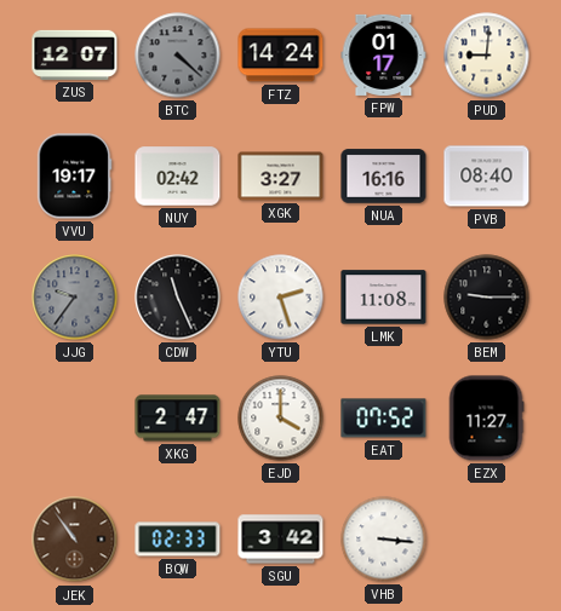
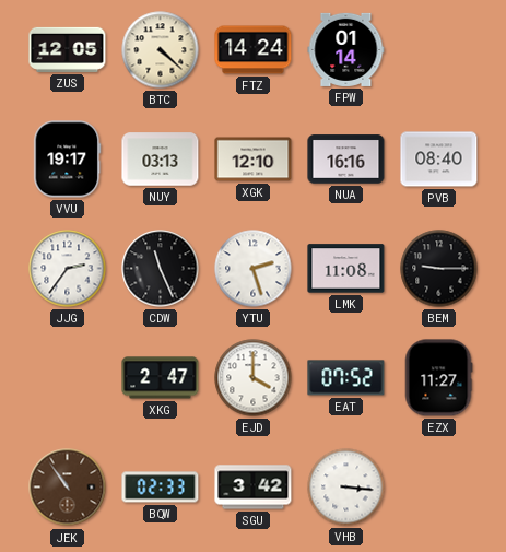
ZUS: 12:07 -> 12:05
BTC dial: grey -> cream
FPW: 01:17 -> 01:14
PUD: 9:01 -> none
NUY: 02:42 -> 03:13
XGK: 3:27 -> 12:10
JJG: 9:36 -> 2:36
JJG dial: grey -> white
